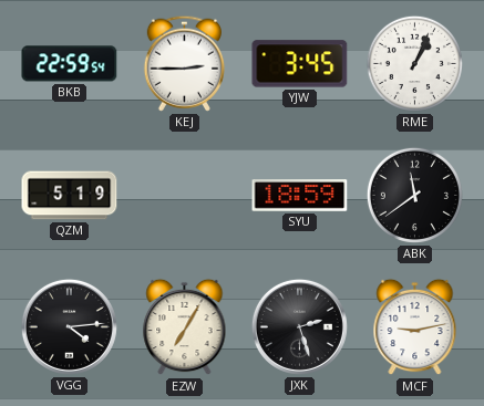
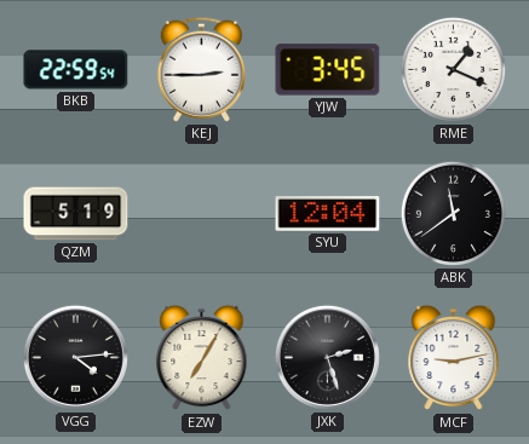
RME: 1:04 -> 1:19
SYU: 18:59 -> 12:04
